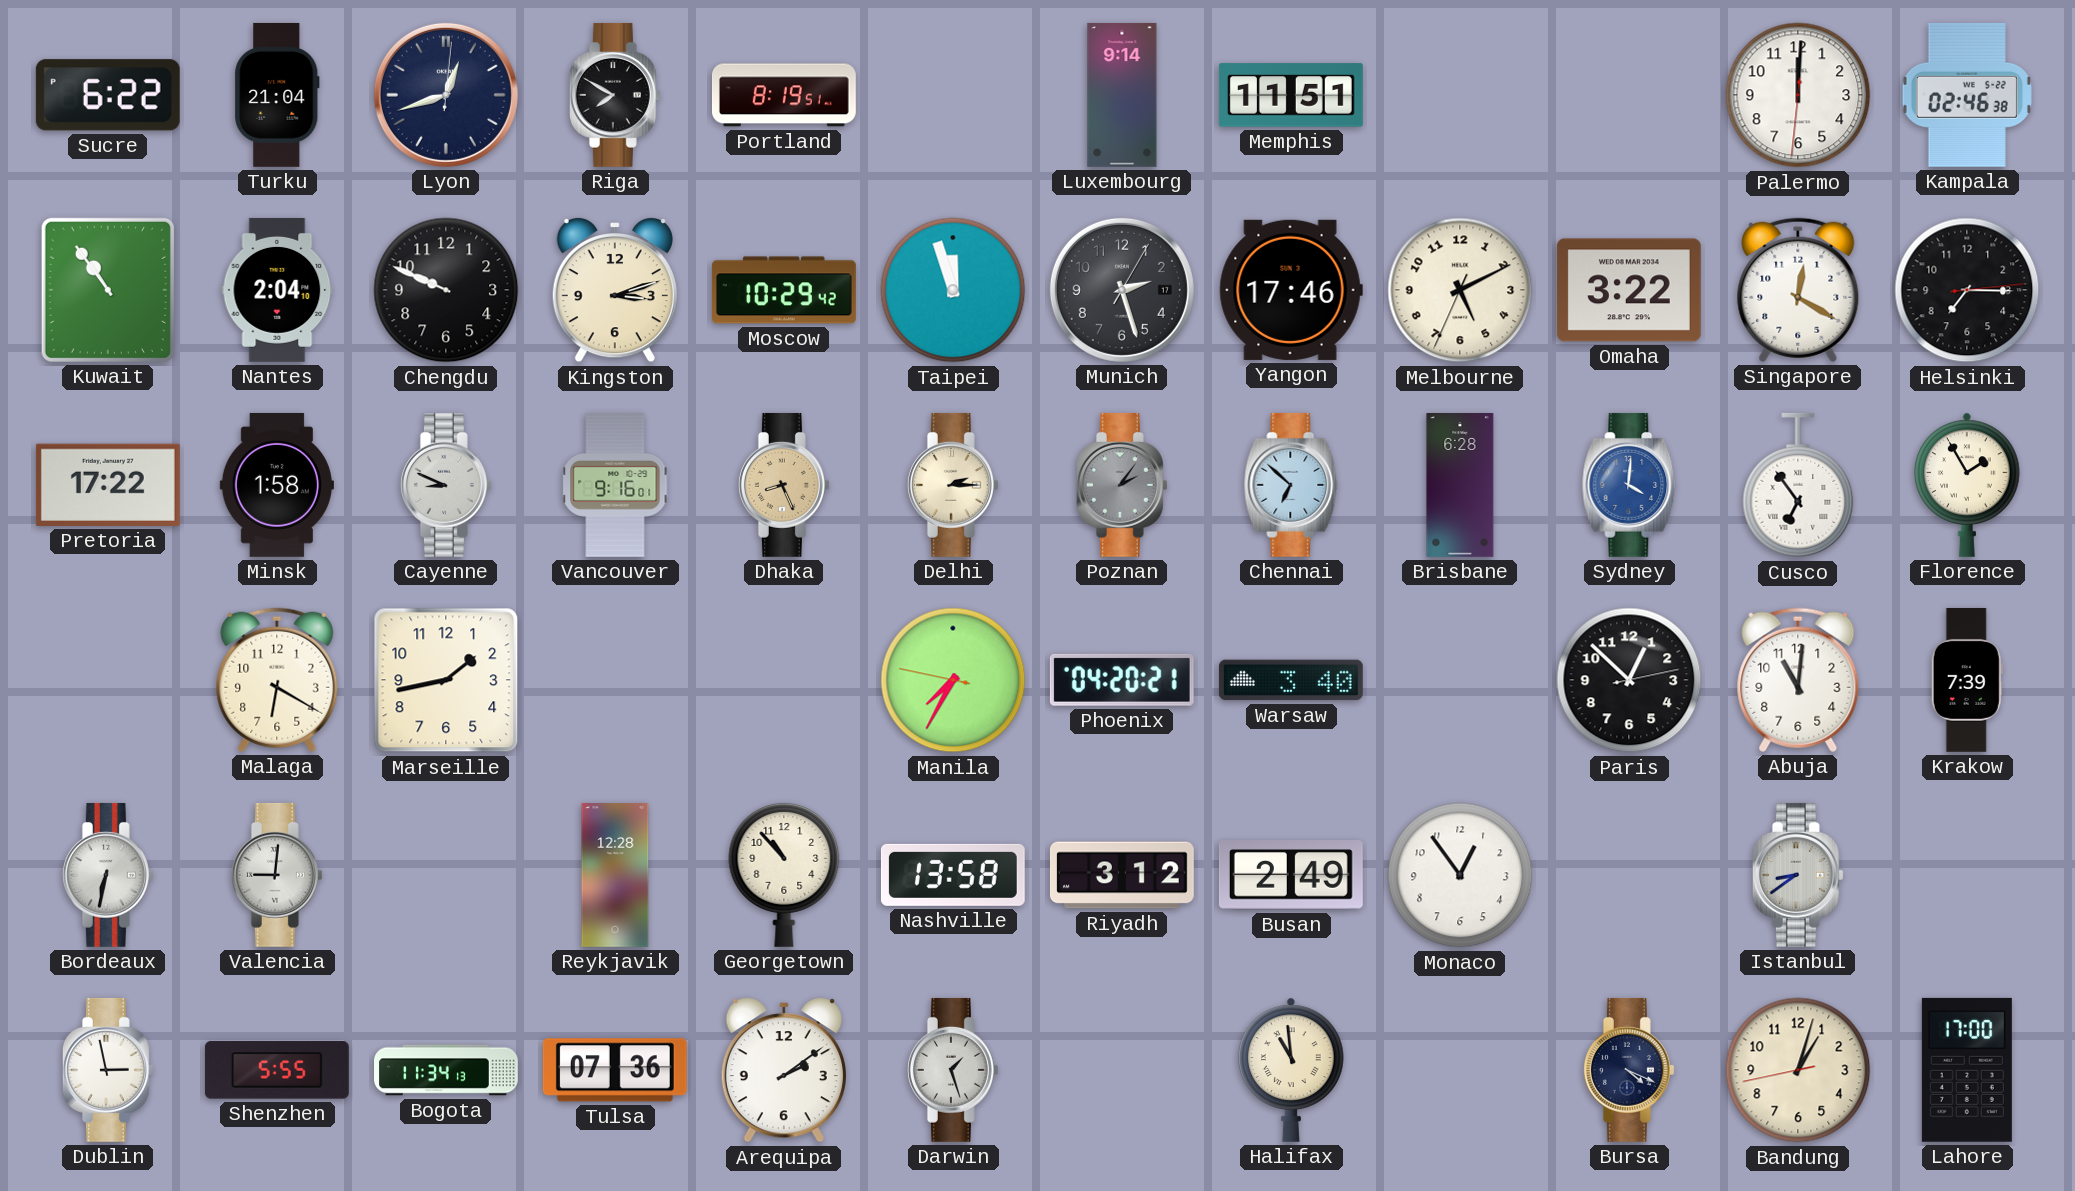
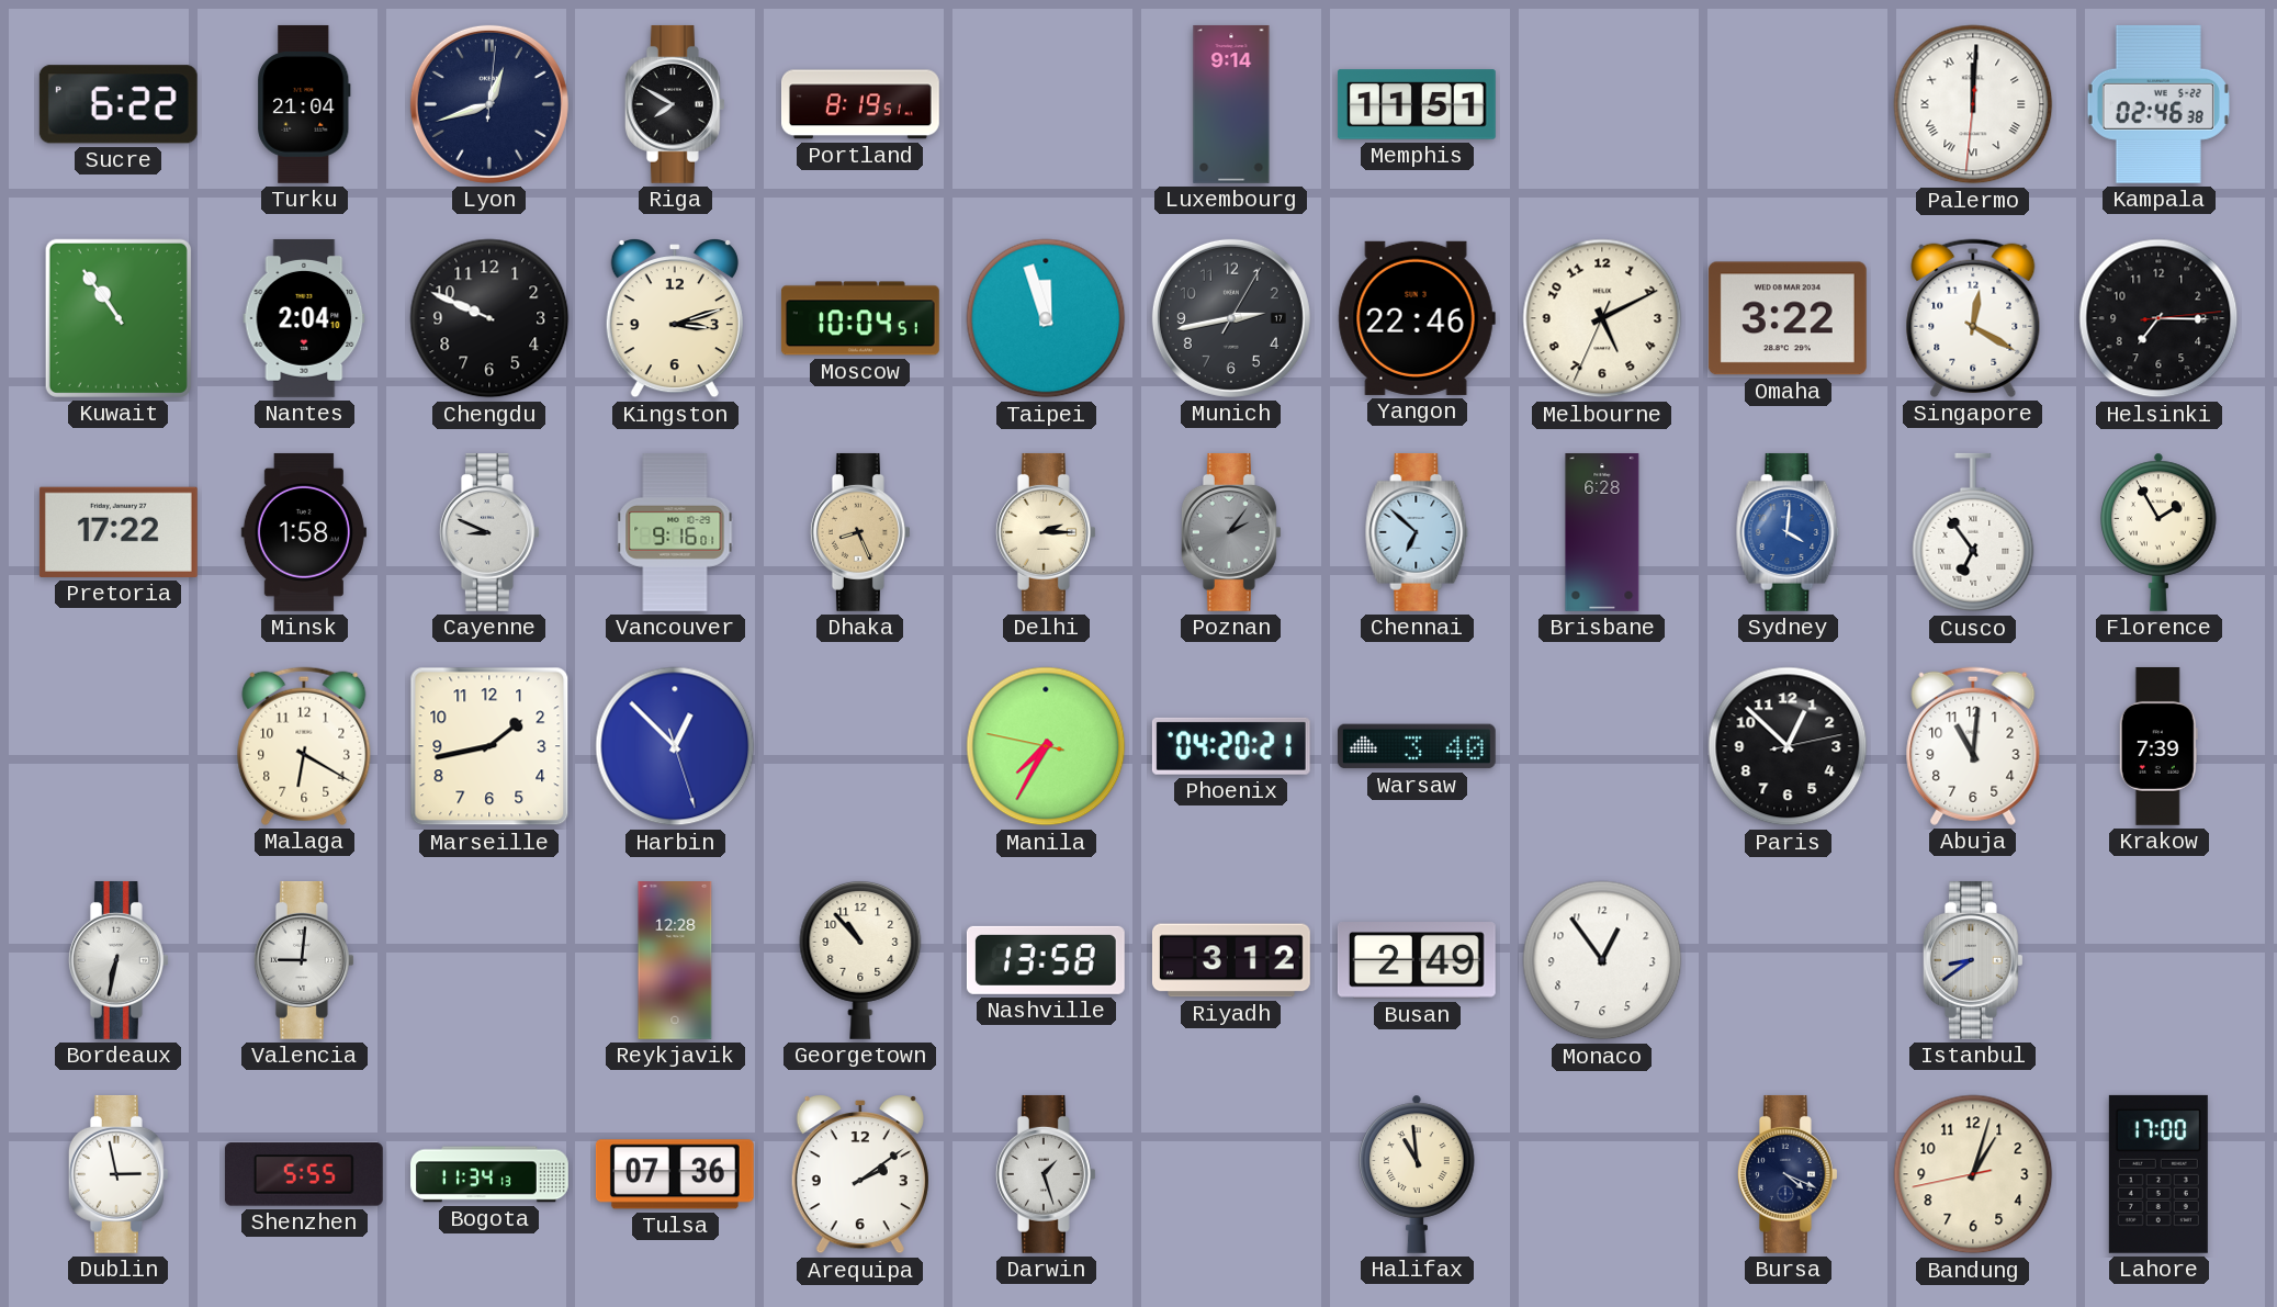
Palermo numerals: Arabic -> Roman
Moscow: 10:29 -> 10:04
Munich: 2:27 -> 2:43
Yangon: 17:46 -> 22:46
Harbin: none -> 12:52
